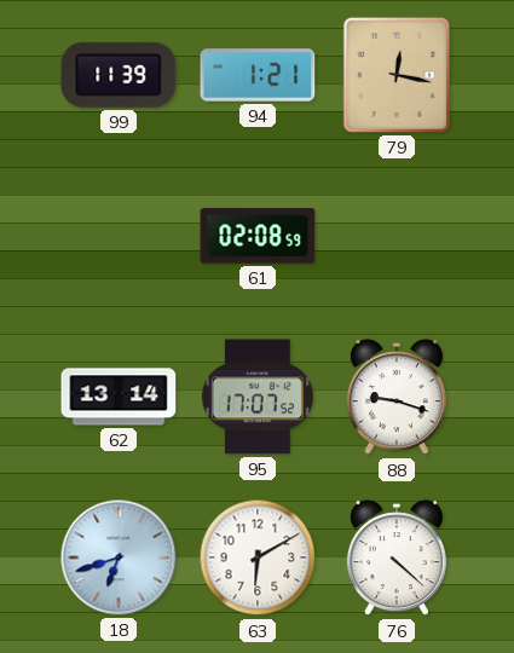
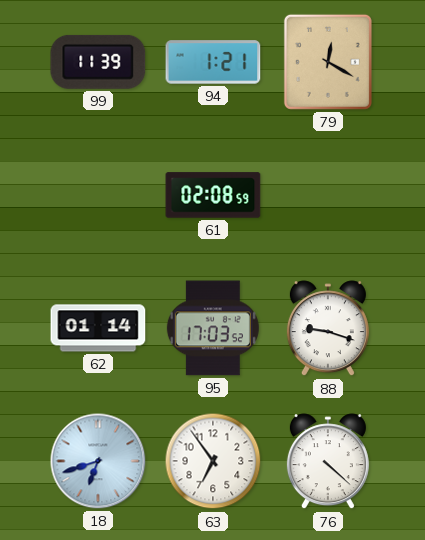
79: 12:17 -> 12:20
62: 13:14 -> 01:14
95: 17:07 -> 17:03
63: 6:10 -> 6:54
